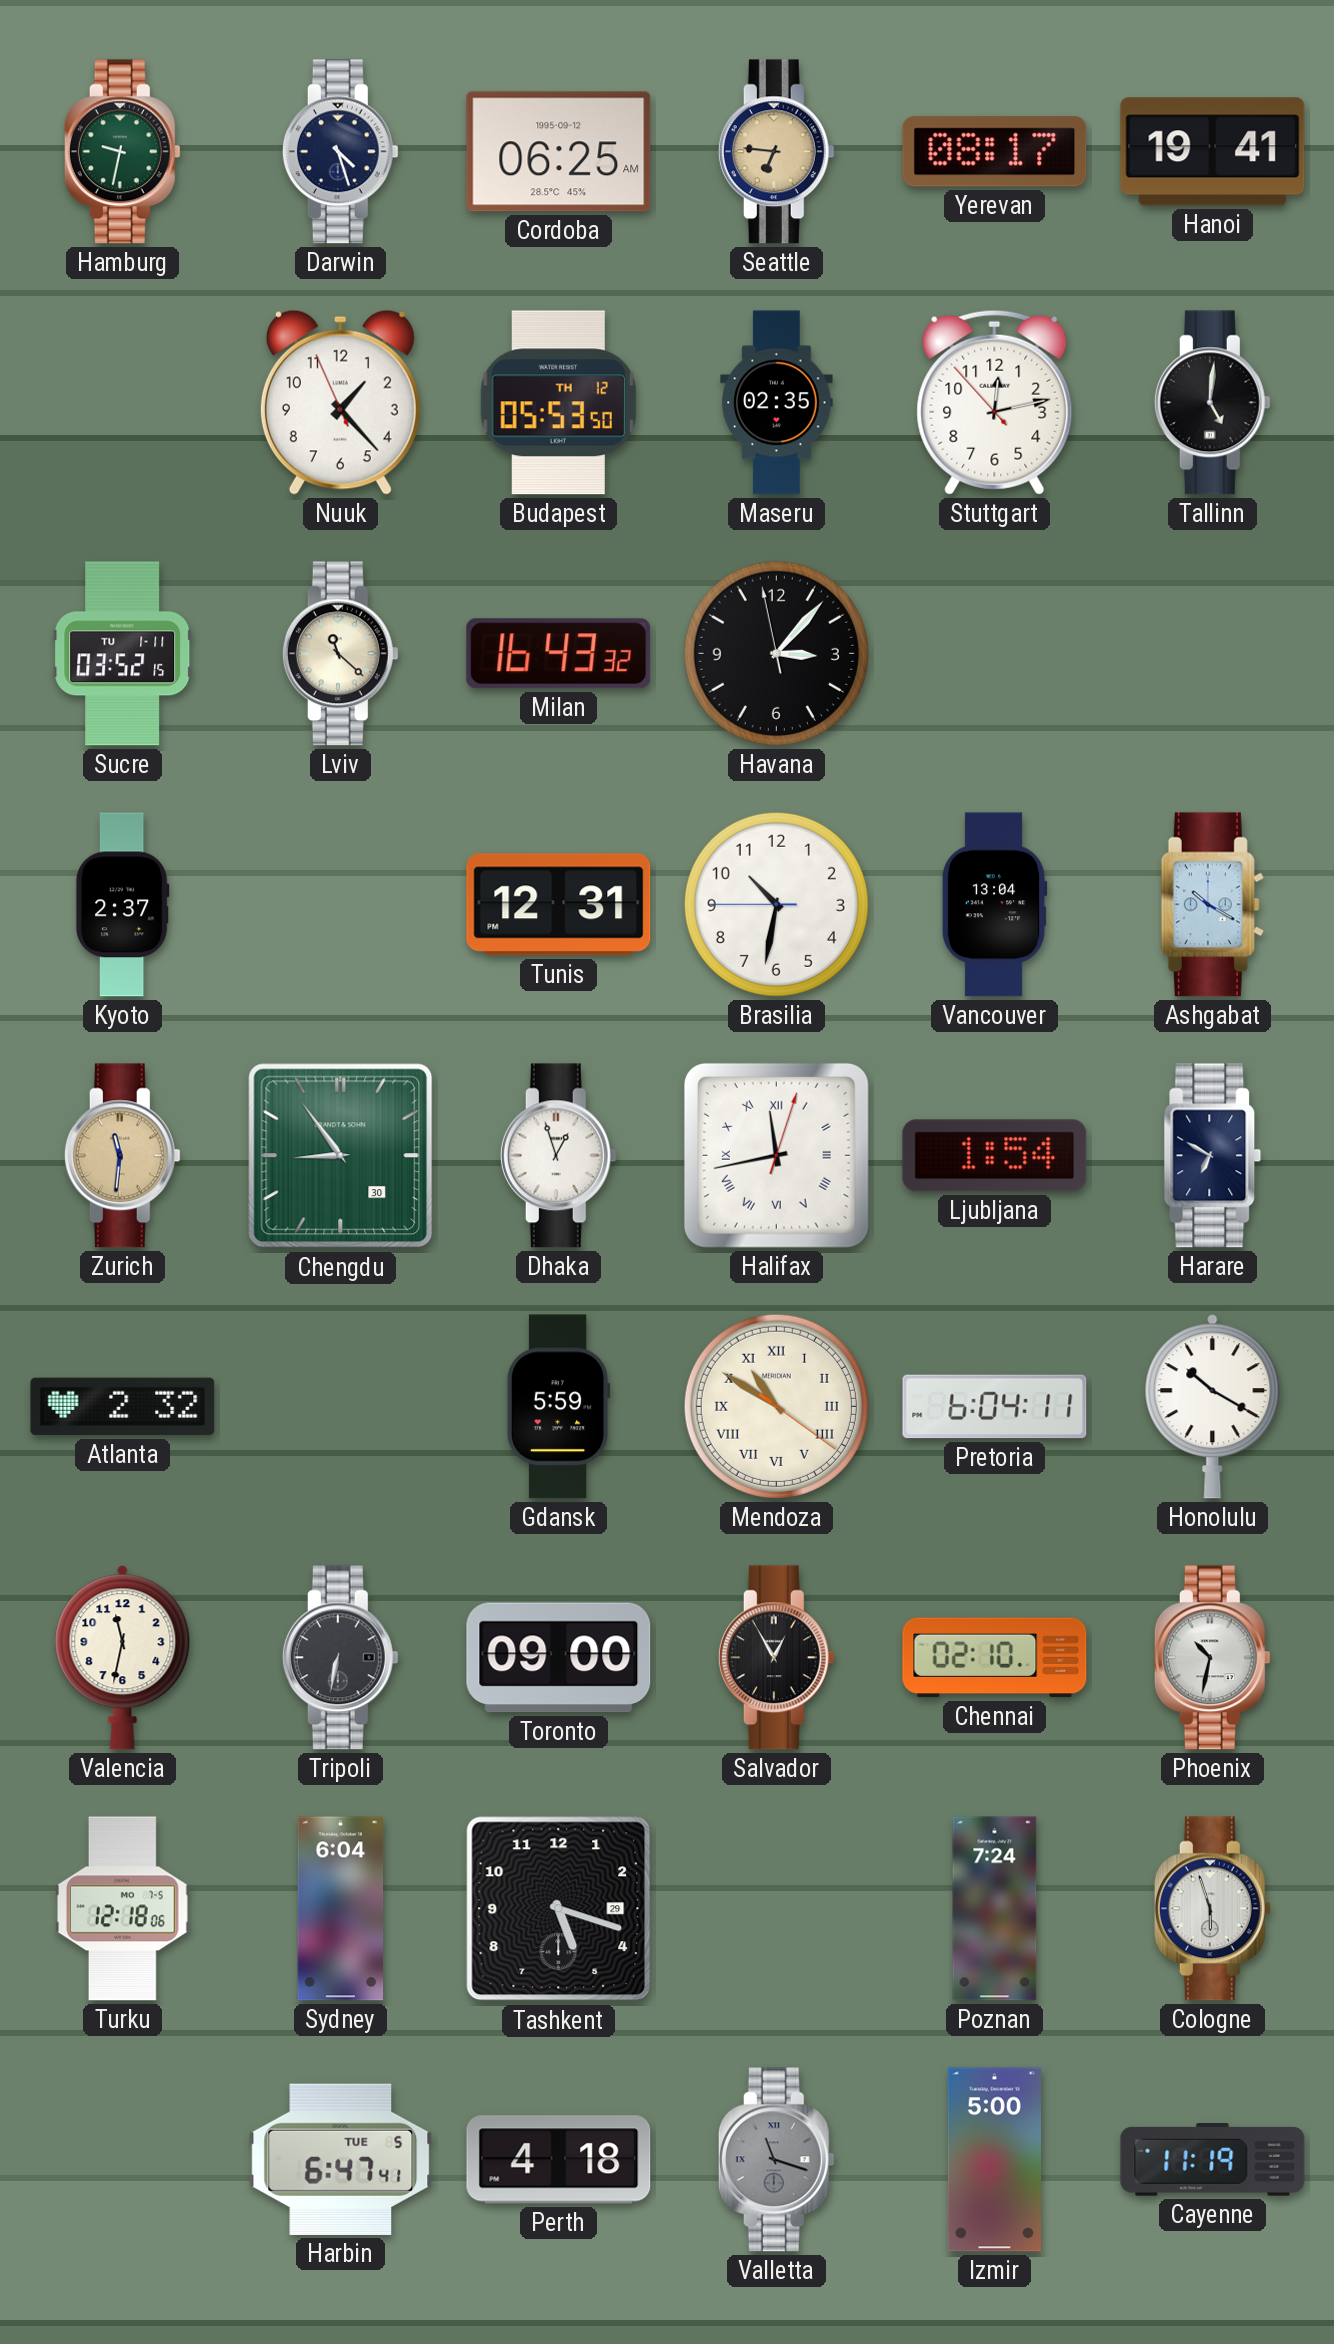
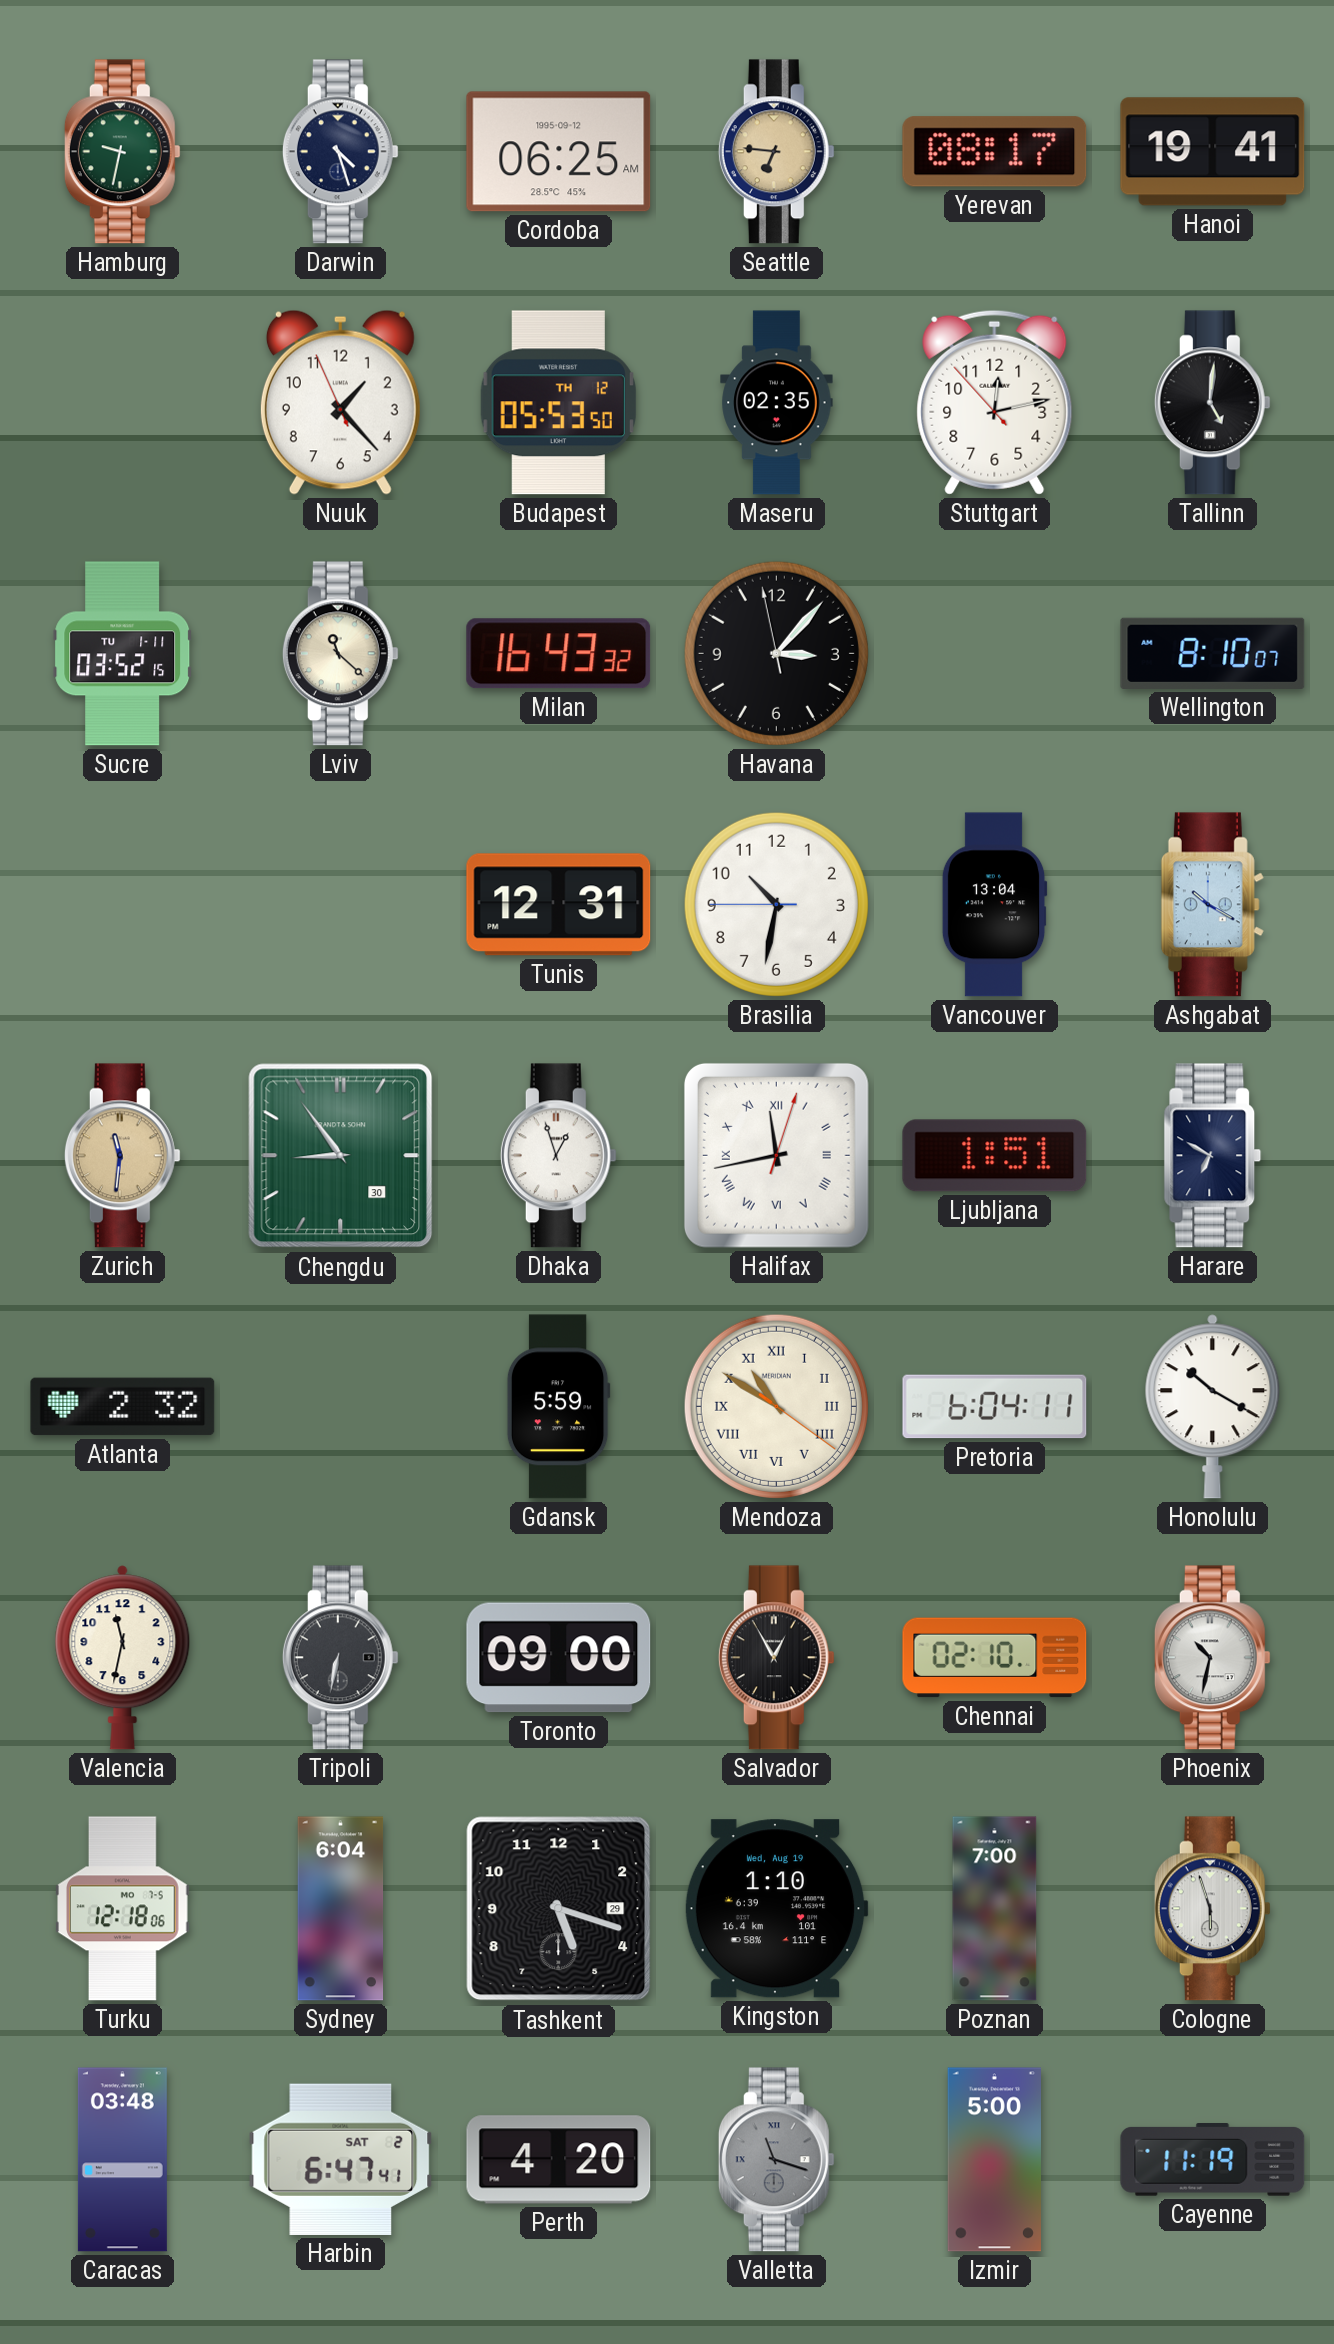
Wellington: none -> 8:10
Kyoto: 2:37 -> none
Ljubljana: 1:54 -> 1:51
Kingston: none -> 1:10
Poznan: 7:24 -> 7:00
Caracas: none -> 03:48
Harbin date: TUE 5 -> SAT 2
Perth: 4:18 -> 4:20
